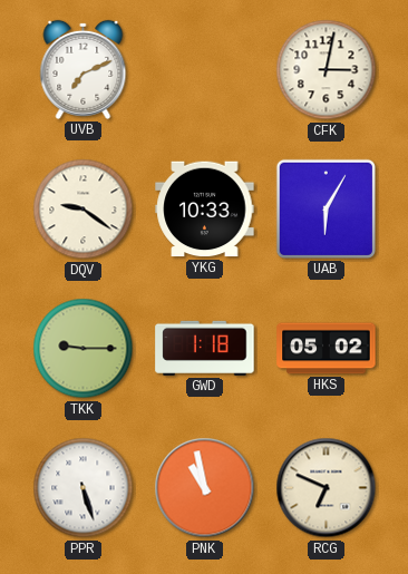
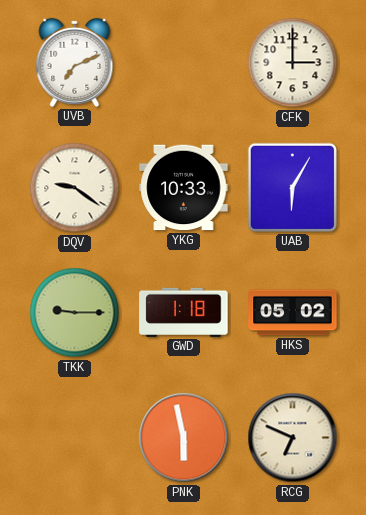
CFK: 3:02 -> 3:00
PPR: 5:27 -> none
PNK: 10:58 -> 5:58
